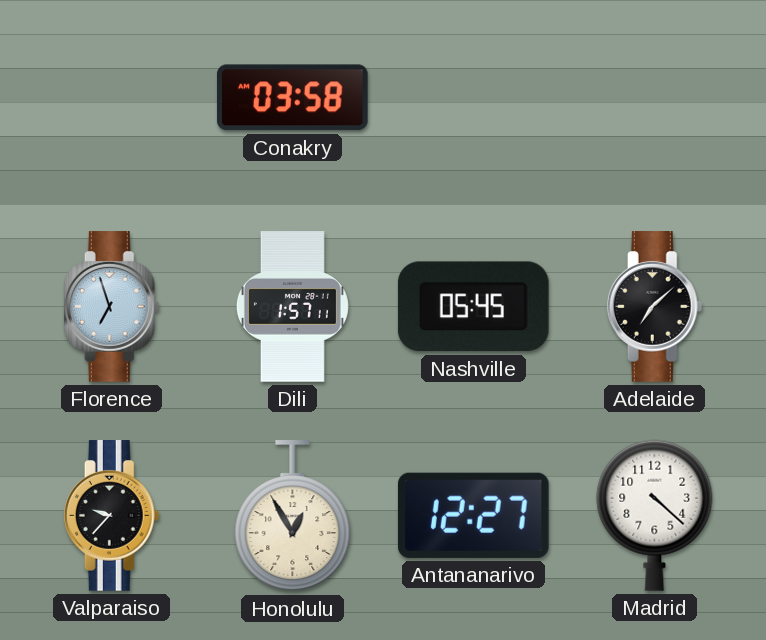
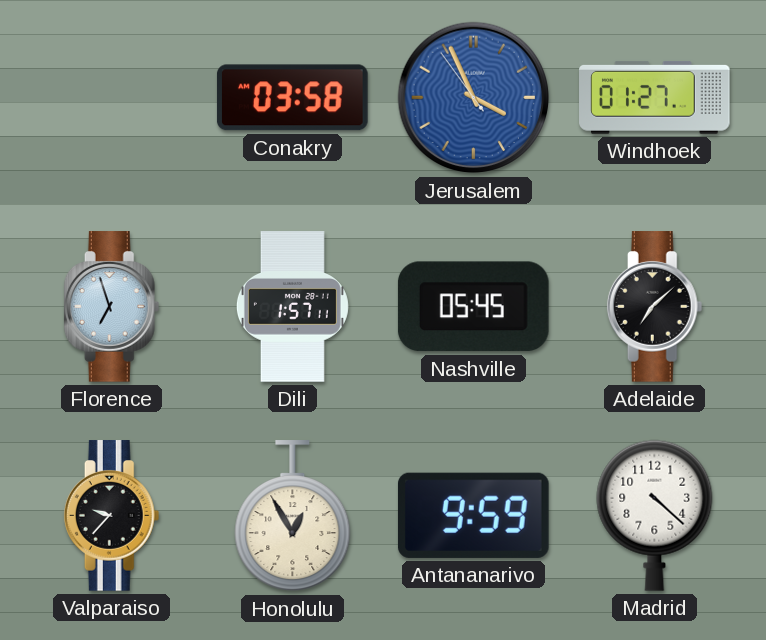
Jerusalem: none -> 3:55
Windhoek: none -> 01:27
Antananarivo: 12:27 -> 9:59
